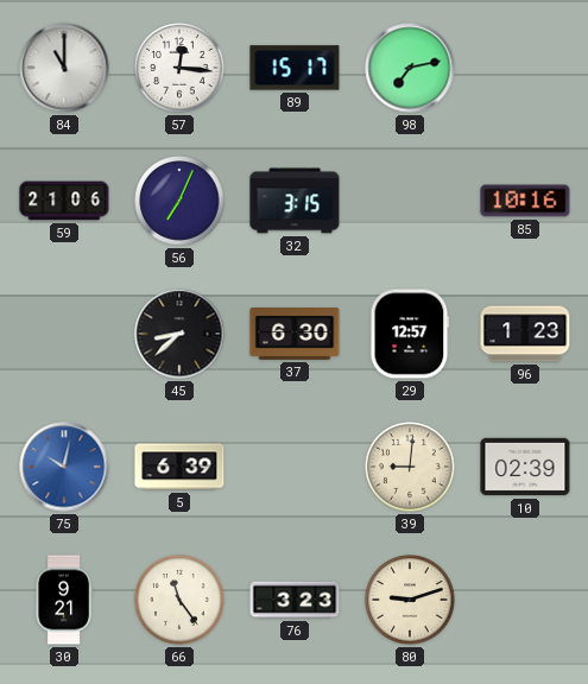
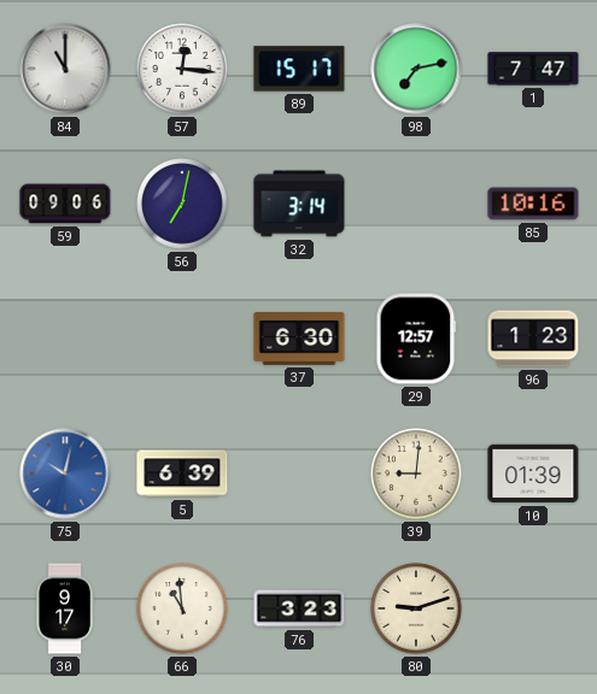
1: none -> 7:47
59: 21:06 -> 09:06
56: 7:04 -> 7:02
32: 3:15 -> 3:14
45: 8:38 -> none
10: 02:39 -> 01:39
30: 9:21 -> 9:17
66: 11:24 -> 10:59
